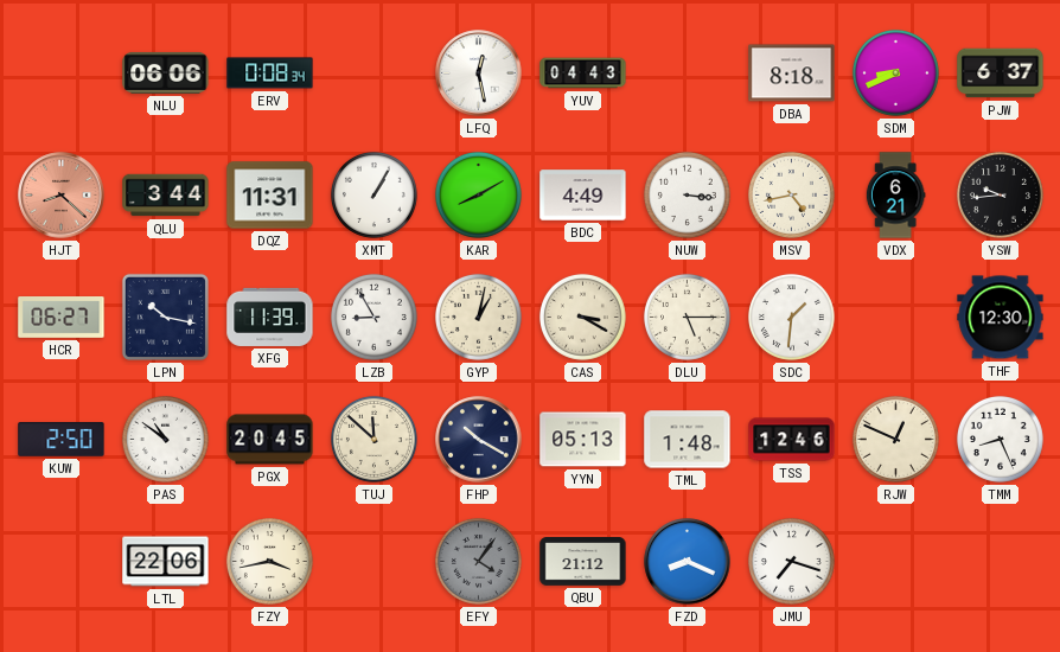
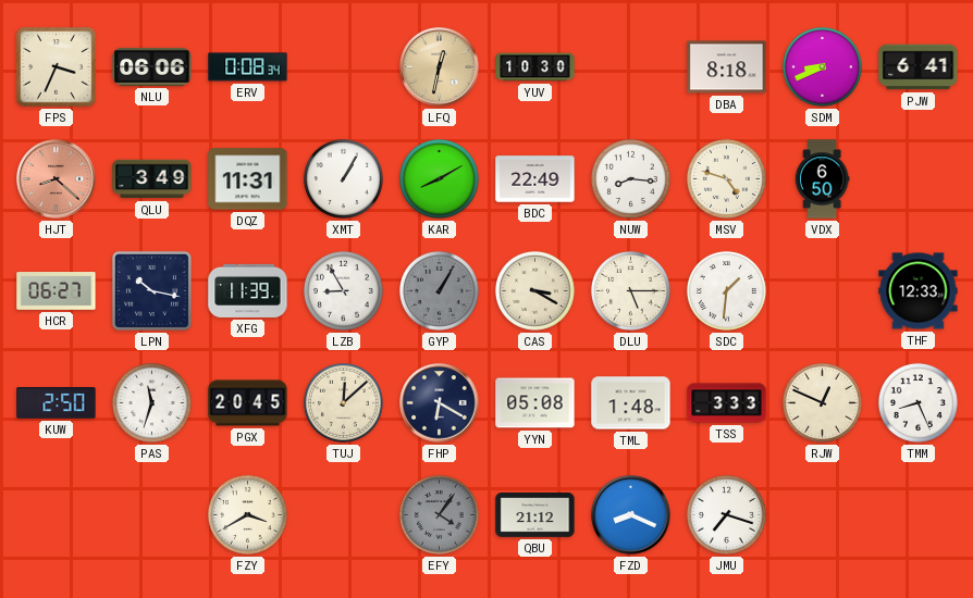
FPS: none -> 3:34
LFQ: 12:28 -> 12:32
LFQ dial: white -> champagne
YUV: 04:43 -> 10:30
PJW: 6:37 -> 6:41
QLU: 3:44 -> 3:49
BDC: 4:49 -> 22:49
NUW: 3:16 -> 8:16
MSV: 4:43 -> 4:48
VDX: 6:21 -> 6:50
YSW: 9:44 -> none
GYP: 1:02 -> 1:05
GYP dial: cream -> grey
THF: 12:30 -> 12:33
PAS: 10:51 -> 11:33
TUJ: 11:52 -> 12:08
FHP: 10:20 -> 6:20
YYN: 05:13 -> 05:08
TSS: 12:46 -> 3:33
LTL: 22:06 -> none
FZY: 3:43 -> 3:40
